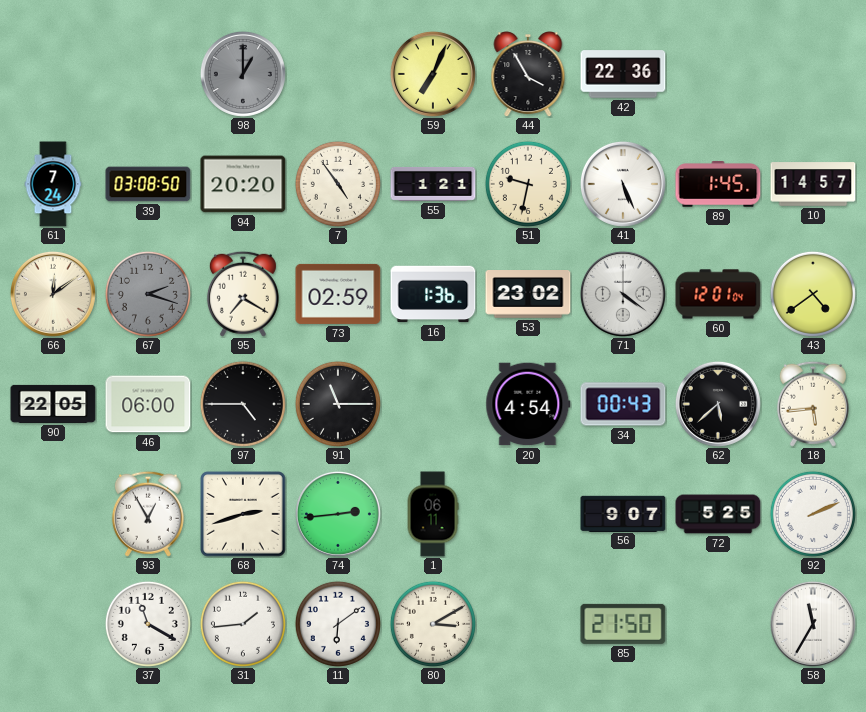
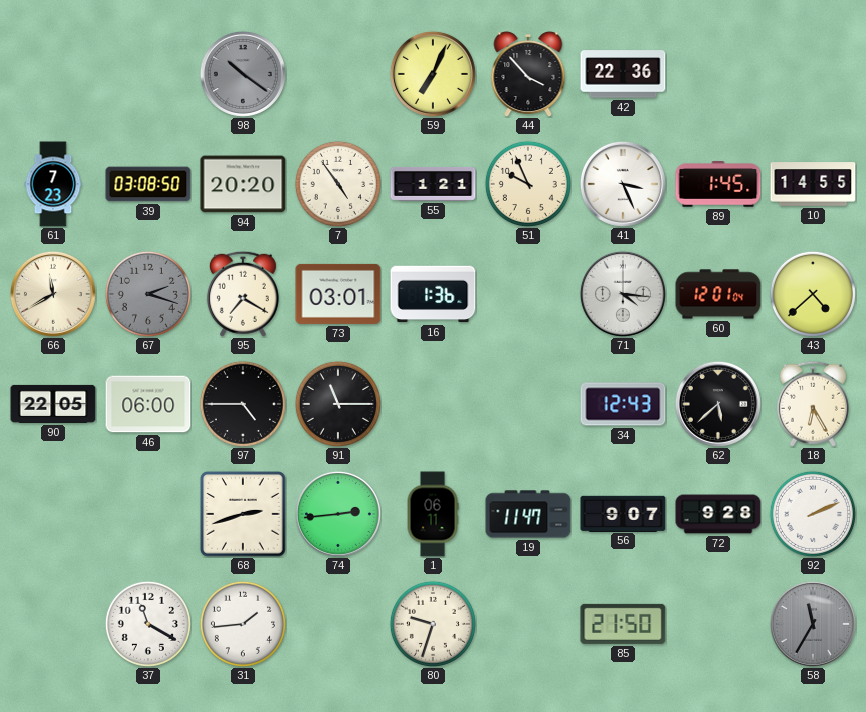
98: 1:00 -> 10:21
44: 3:55 -> 3:53
61: 7:24 -> 7:23
51: 9:32 -> 9:56
41: 5:26 -> 3:26
10: 14:57 -> 14:55
66: 12:09 -> 11:40
73: 02:59 -> 03:01
53: 23:02 -> none
71: 4:21 -> 4:16
43: 4:39 -> 4:38
20: 4:54 -> none
34: 00:43 -> 12:43
18: 5:44 -> 6:25
93: 12:55 -> none
19: none -> 11:47
72: 5:25 -> 9:28
11: 6:09 -> none
80: 3:10 -> 9:33
58 dial: white -> grey
